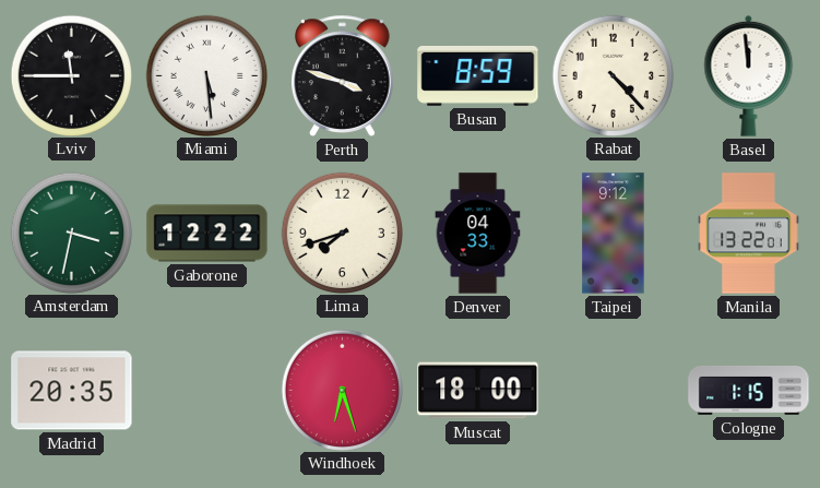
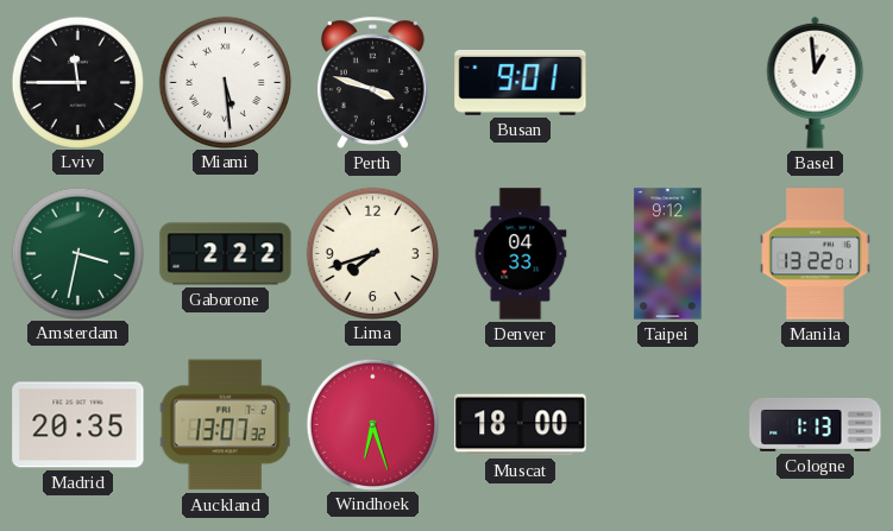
Busan: 8:59 -> 9:01
Rabat: 4:23 -> none
Basel: 11:59 -> 12:59
Gaborone: 12:22 -> 2:22
Auckland: none -> 13:07
Cologne: 1:15 -> 1:13
